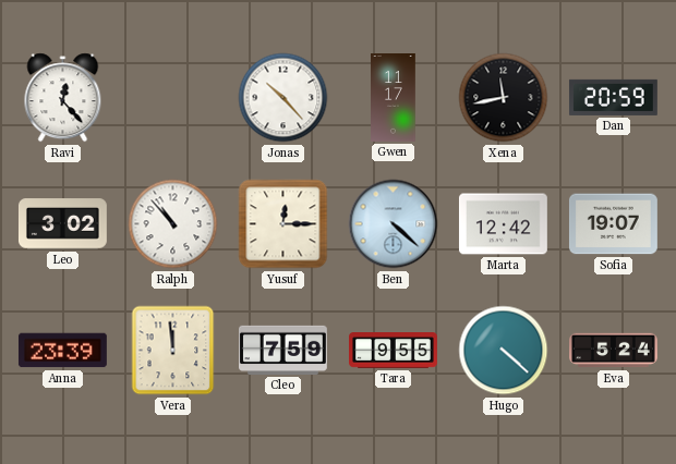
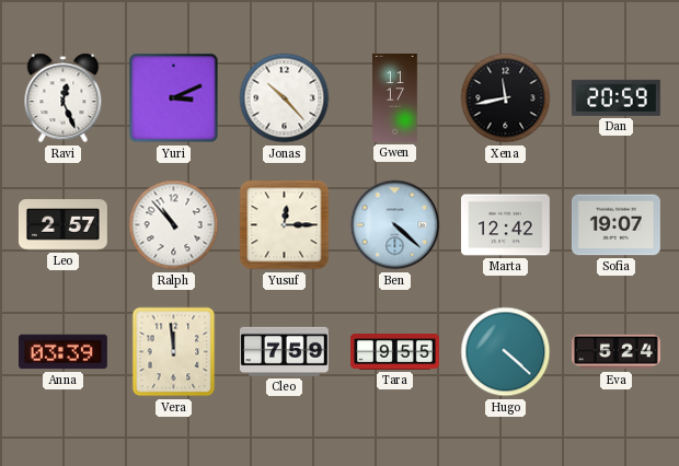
Ravi: 12:23 -> 12:26
Yuri: none -> 3:11
Leo: 3:02 -> 2:57
Anna: 23:39 -> 03:39
